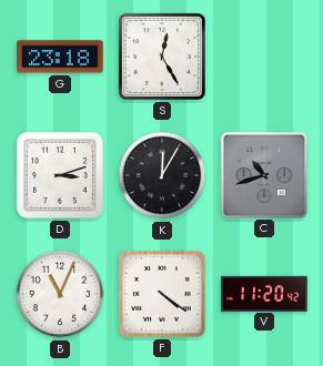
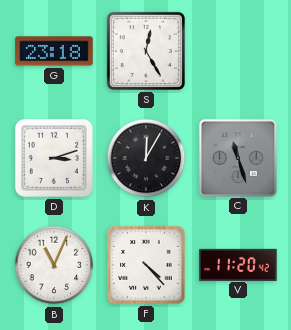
C: 10:42 -> 11:27
F: 4:21 -> 4:23
